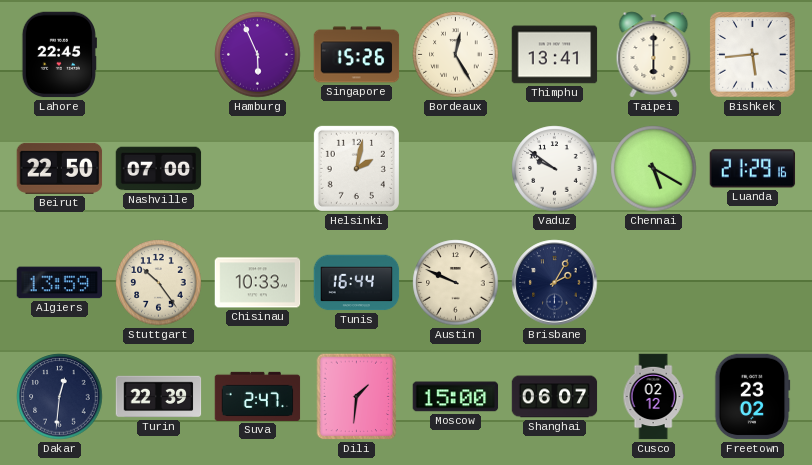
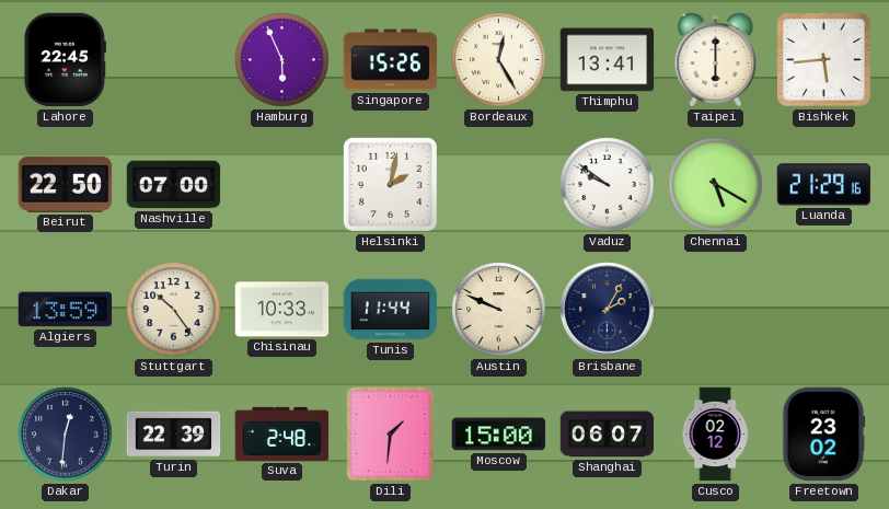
Tunis: 16:44 -> 11:44
Suva: 2:47 -> 2:48
